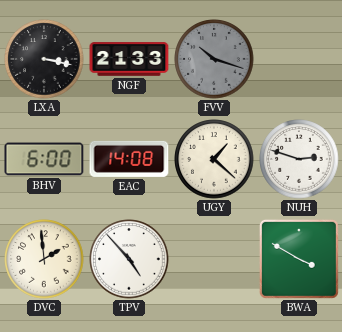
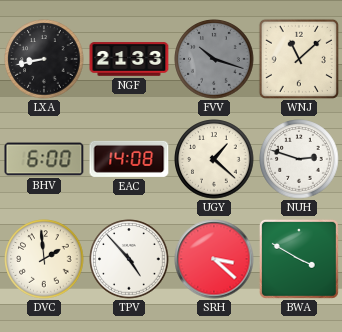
LXA: 3:17 -> 8:43
WNJ: none -> 11:08
SRH: none -> 3:22
